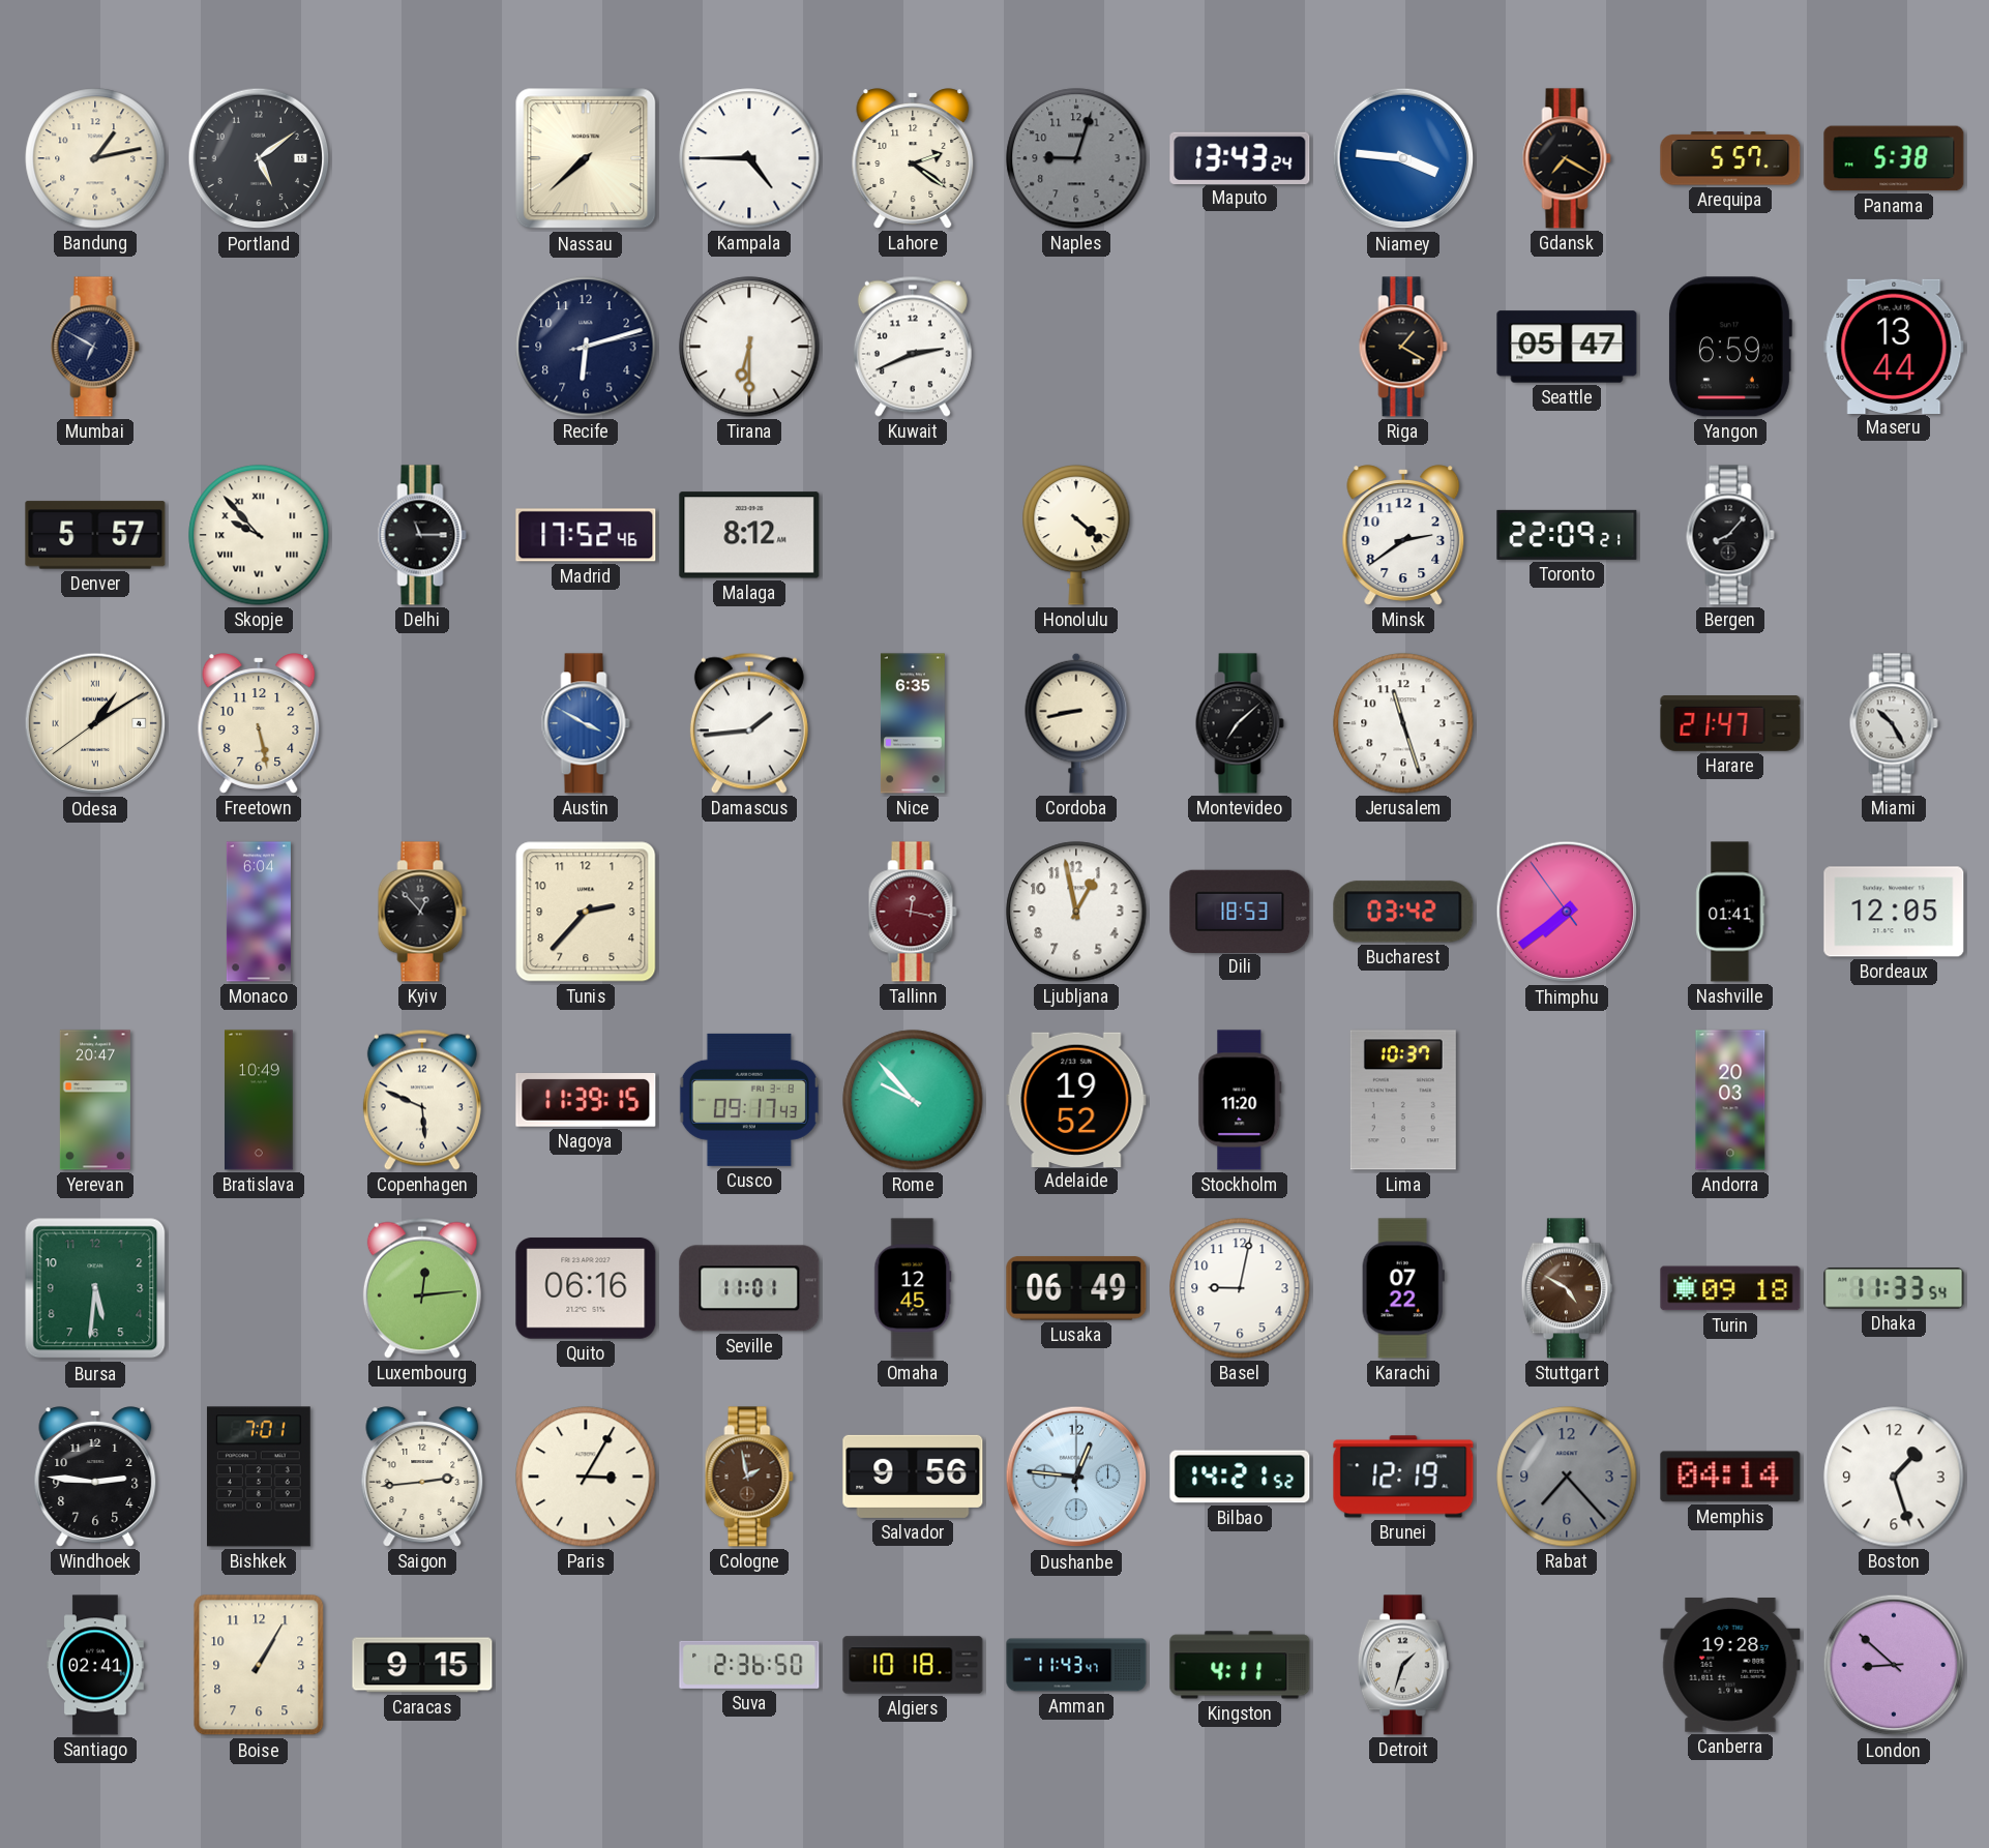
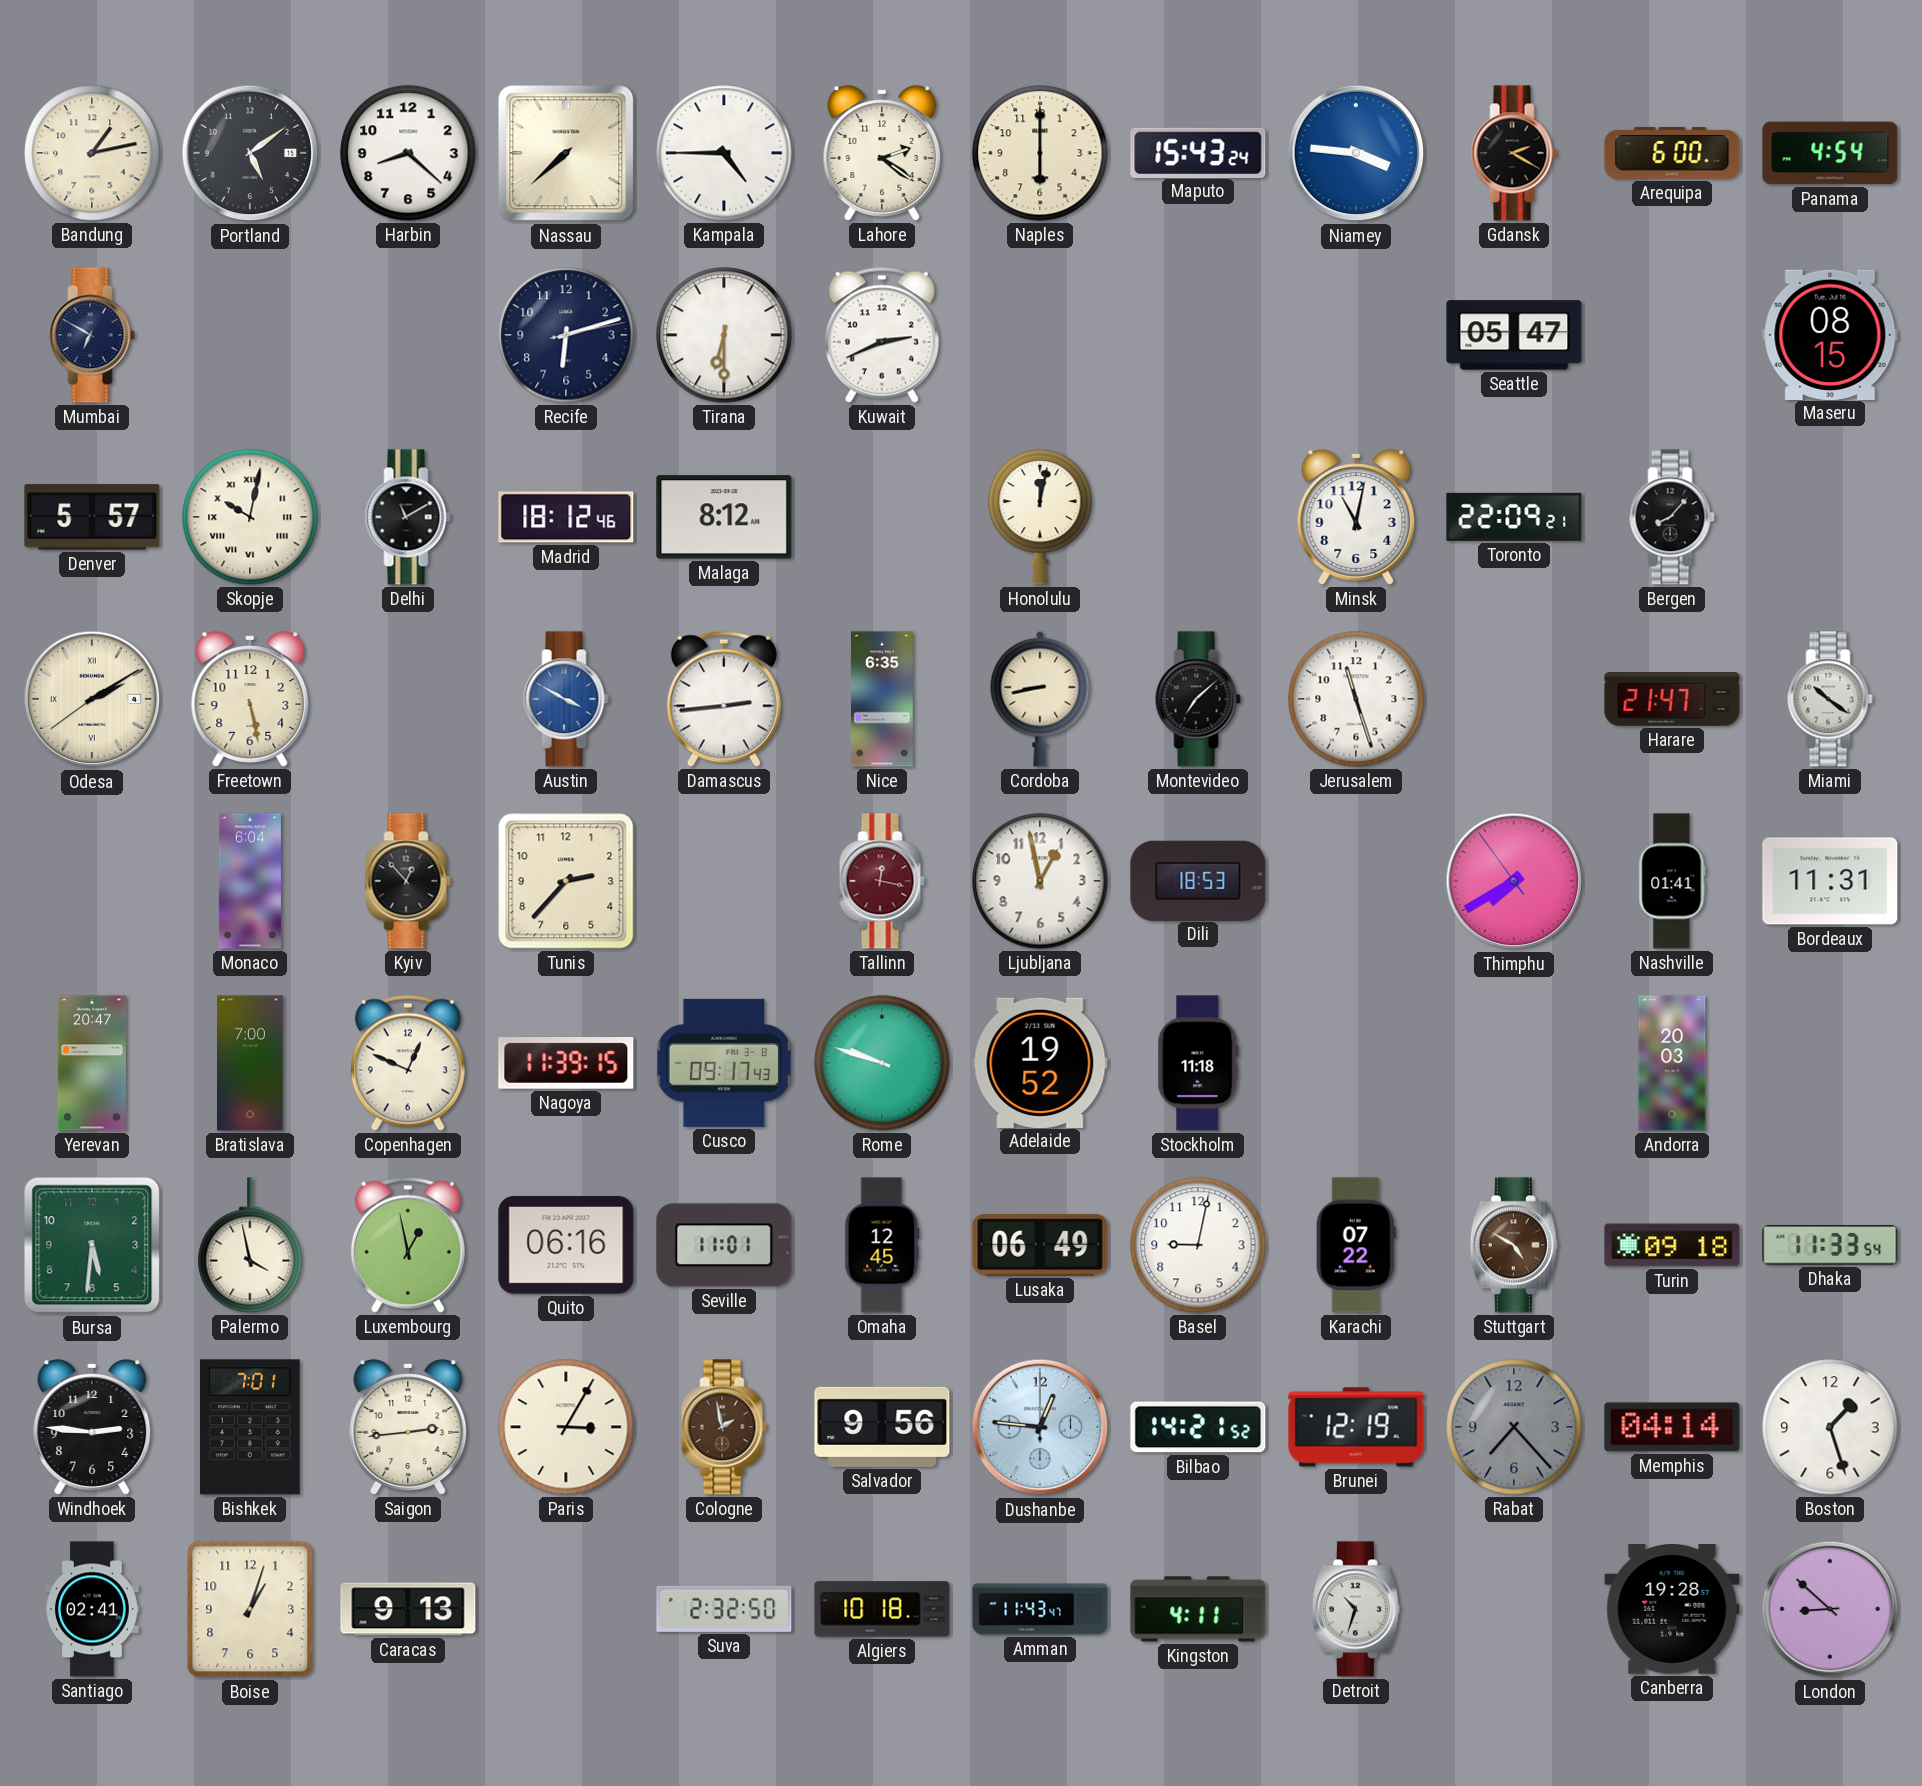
Harbin: none -> 8:22
Naples: 9:03 -> 6:00
Naples dial: grey -> cream
Maputo: 13:43 -> 15:43
Gdansk: 7:20 -> 2:20
Arequipa: 5:57 -> 6:00
Panama: 5:38 -> 4:54
Riga: 1:20 -> none
Yangon: 6:59 -> none
Maseru: 13:44 -> 08:15
Skopje: 9:53 -> 10:02
Delhi: 11:15 -> 11:10
Madrid: 17:52 -> 18:12
Honolulu: 4:22 -> 12:02
Minsk: 2:39 -> 11:02
Odesa: 1:09 -> 2:09
Damascus: 1:44 -> 2:44
Miami: 10:25 -> 10:21
Bucharest: 03:42 -> none
Thimphu: 7:38 -> 7:39
Bordeaux: 12:05 -> 11:31
Bratislava: 10:49 -> 7:00
Copenhagen: 5:49 -> 12:49
Rome: 9:53 -> 9:48
Stockholm: 11:20 -> 11:18
Lima: 10:37 -> none
Palermo: none -> 3:58
Luxembourg: 12:14 -> 12:58
Boise: 1:05 -> 1:03
Caracas: 9:15 -> 9:13
Suva: 2:36 -> 2:32
Detroit: 1:33 -> 10:33
